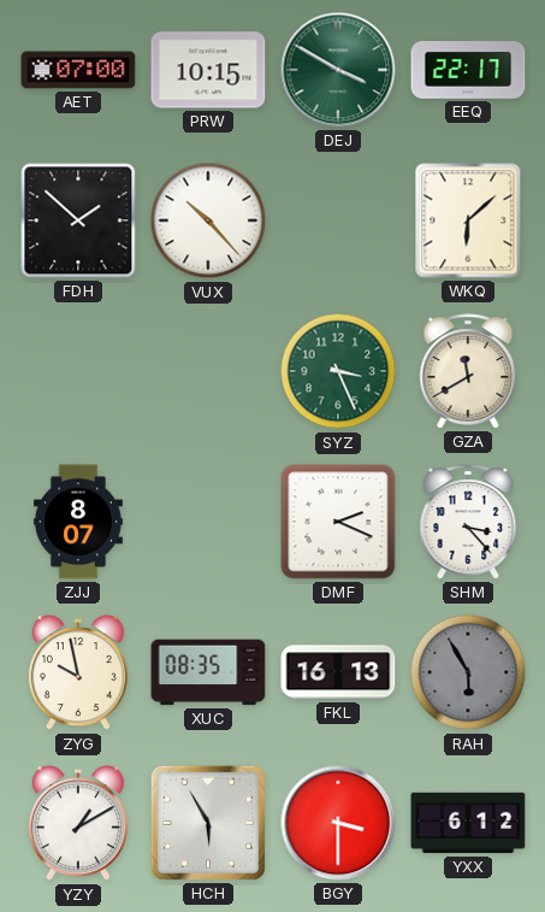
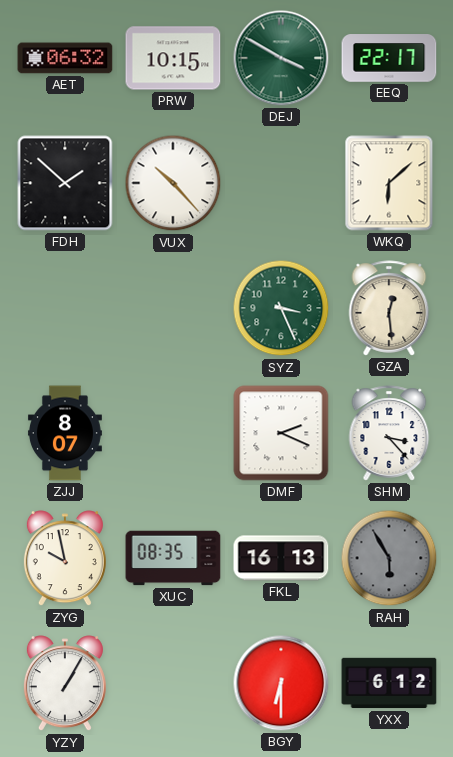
AET: 07:00 -> 06:32
GZA: 11:40 -> 12:29
YZY: 1:10 -> 1:05
HCH: 5:55 -> none
BGY: 3:30 -> 6:30
